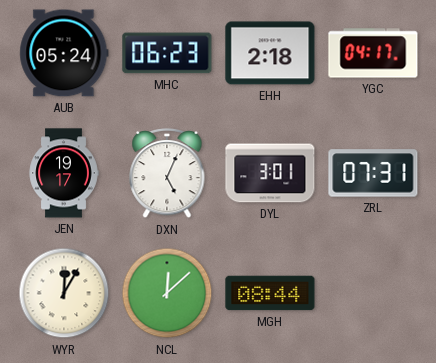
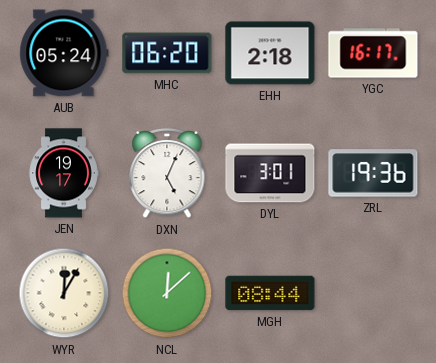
MHC: 06:23 -> 06:20
YGC: 04:17 -> 16:17
ZRL: 07:31 -> 19:36
